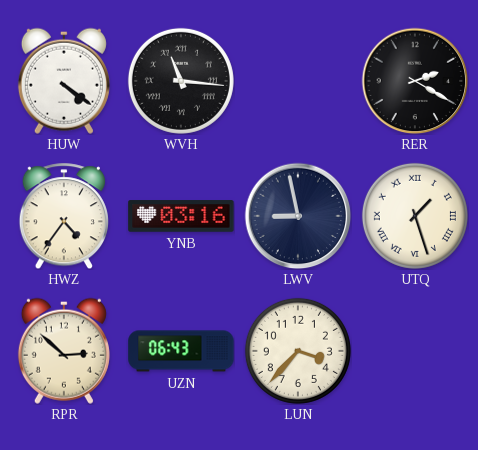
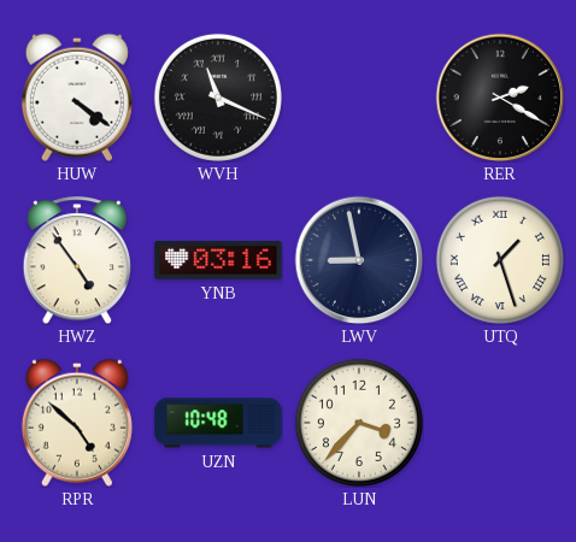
WVH: 11:16 -> 11:19
HWZ: 4:36 -> 4:54
RPR: 2:52 -> 4:52
UZN: 06:43 -> 10:48
